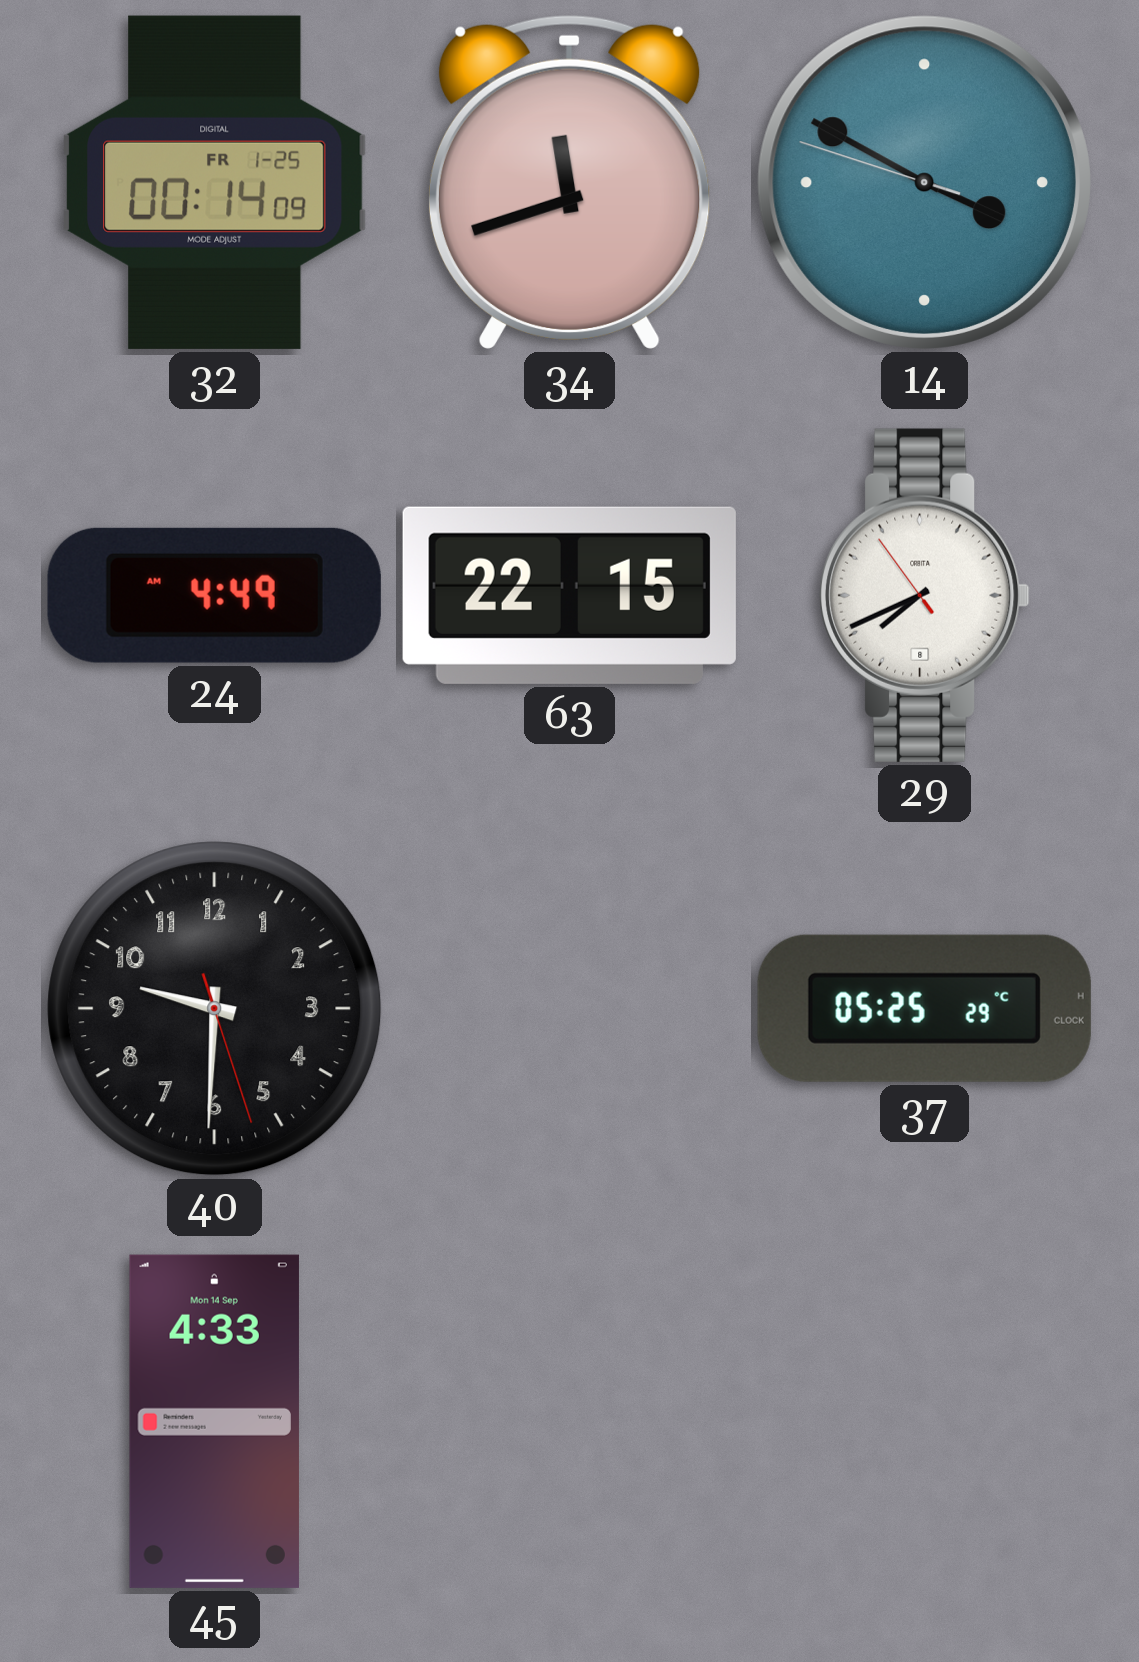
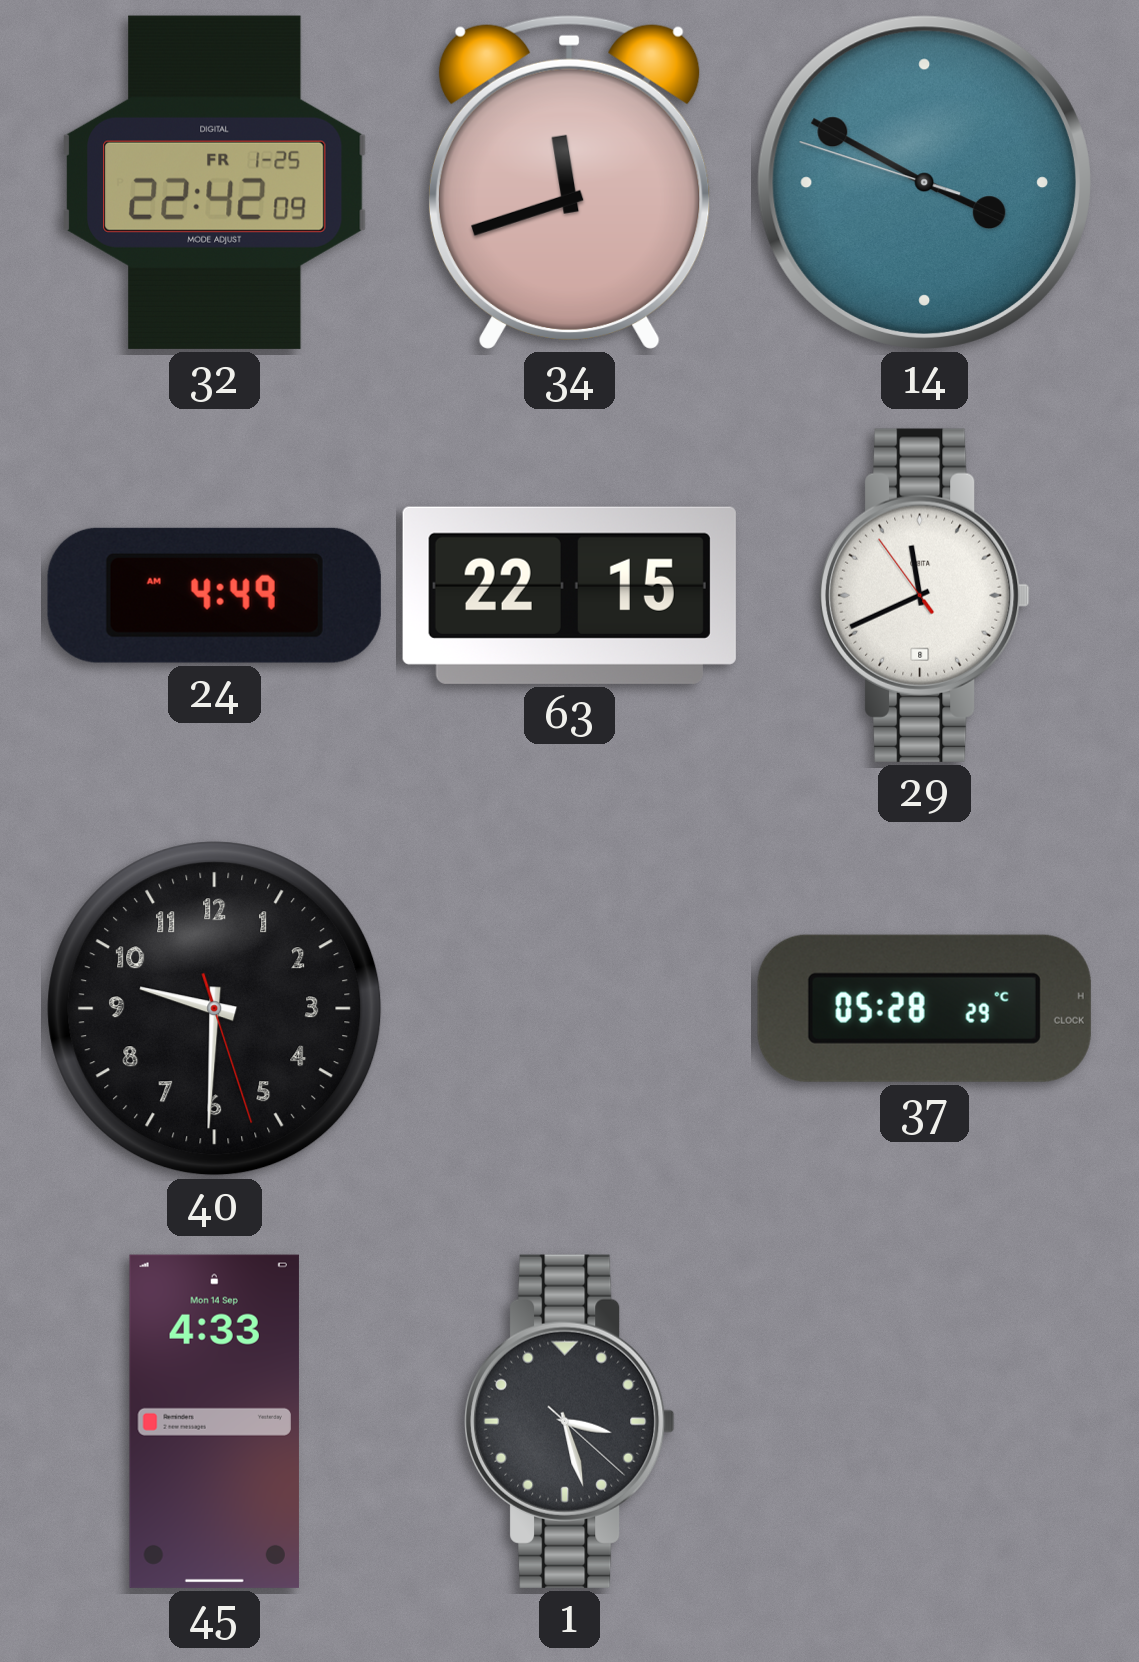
32: 00:14 -> 22:42
29: 7:40 -> 11:40
37: 05:25 -> 05:28
1: none -> 3:27
